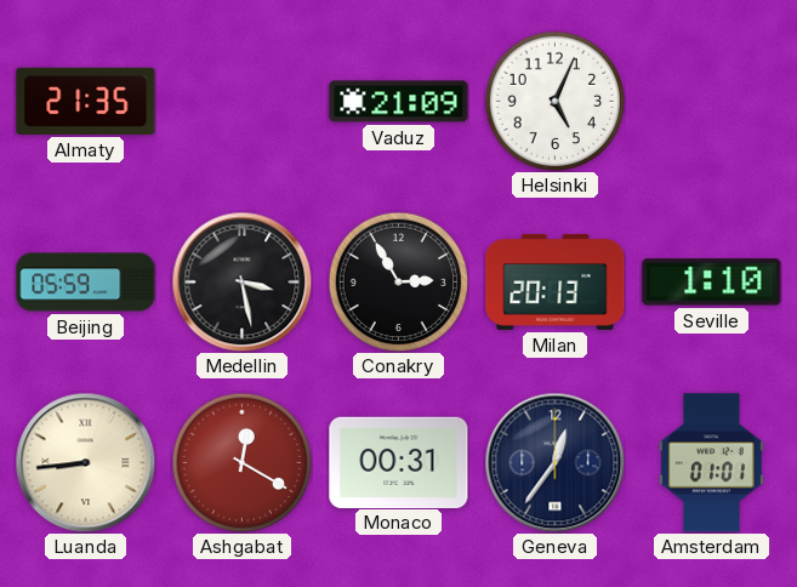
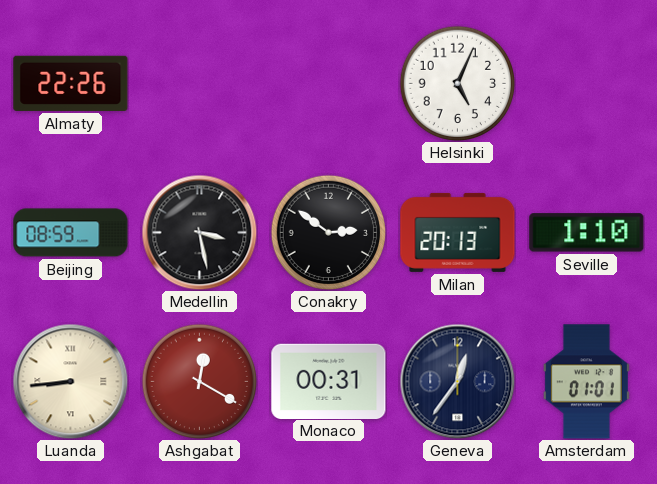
Almaty: 21:35 -> 22:26
Vaduz: 21:09 -> none
Beijing: 05:59 -> 08:59
Conakry: 2:55 -> 2:51
